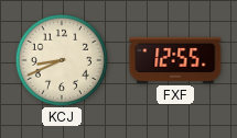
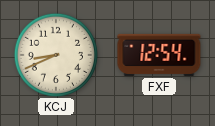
FXF: 12:55 -> 12:54
